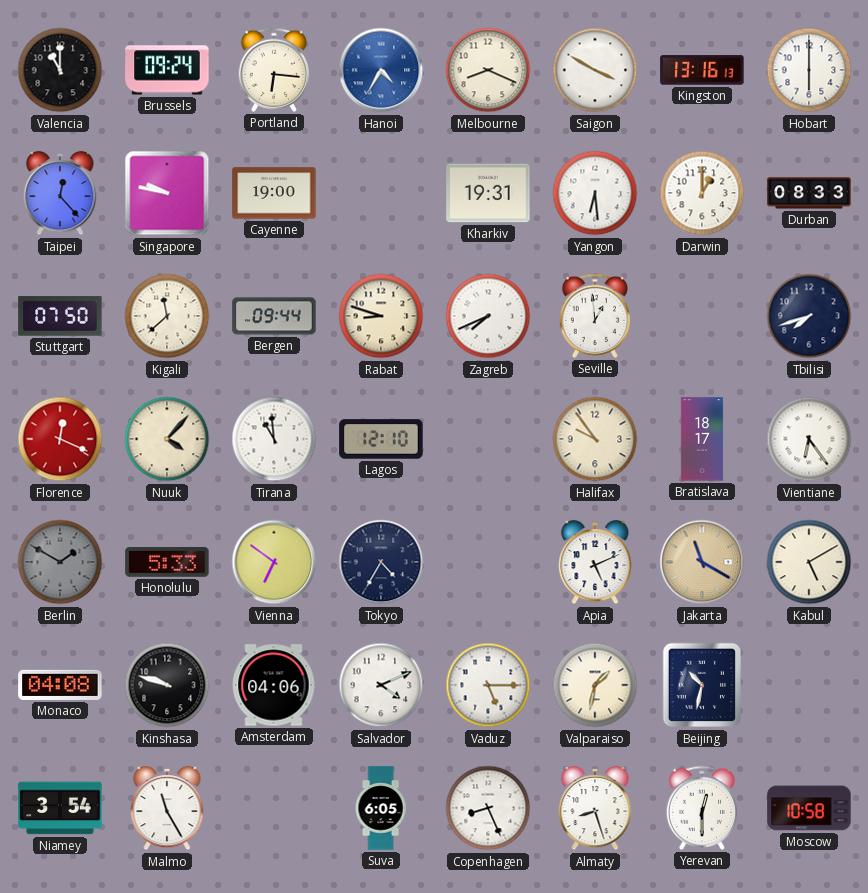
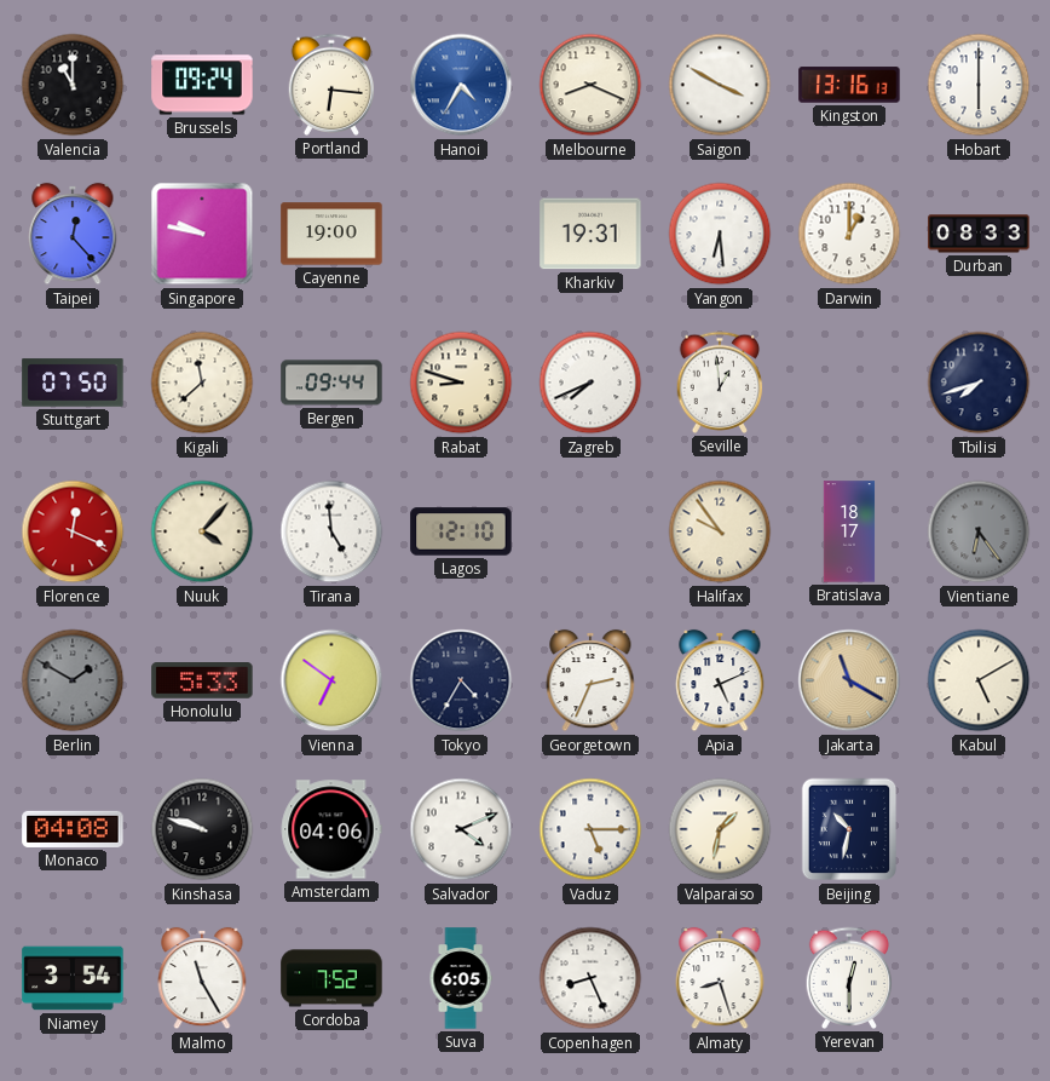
Tirana: 10:59 -> 4:59
Vientiane dial: white -> grey
Georgetown: none -> 2:34
Cordoba: none -> 7:52
Moscow: 10:58 -> none
